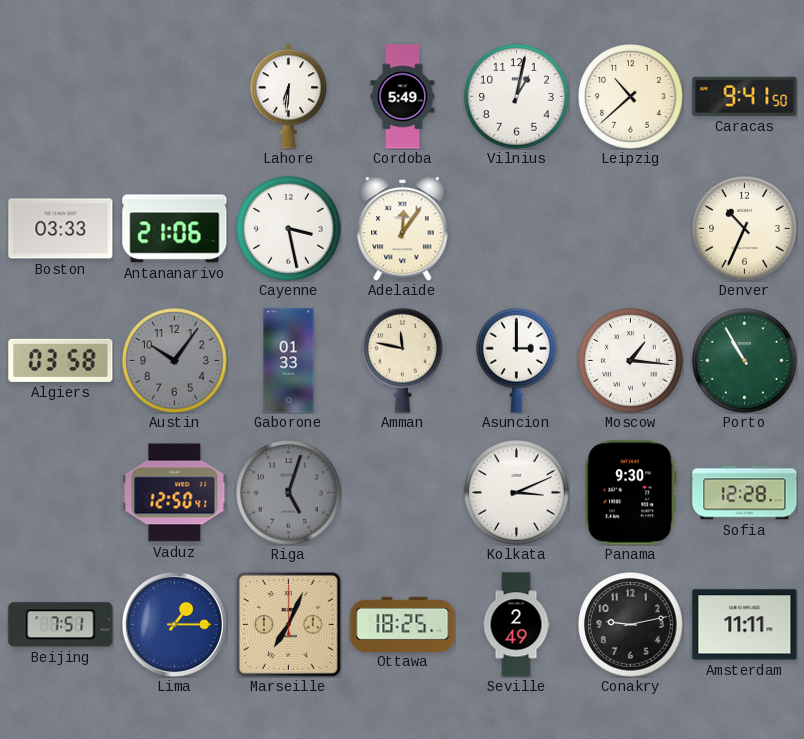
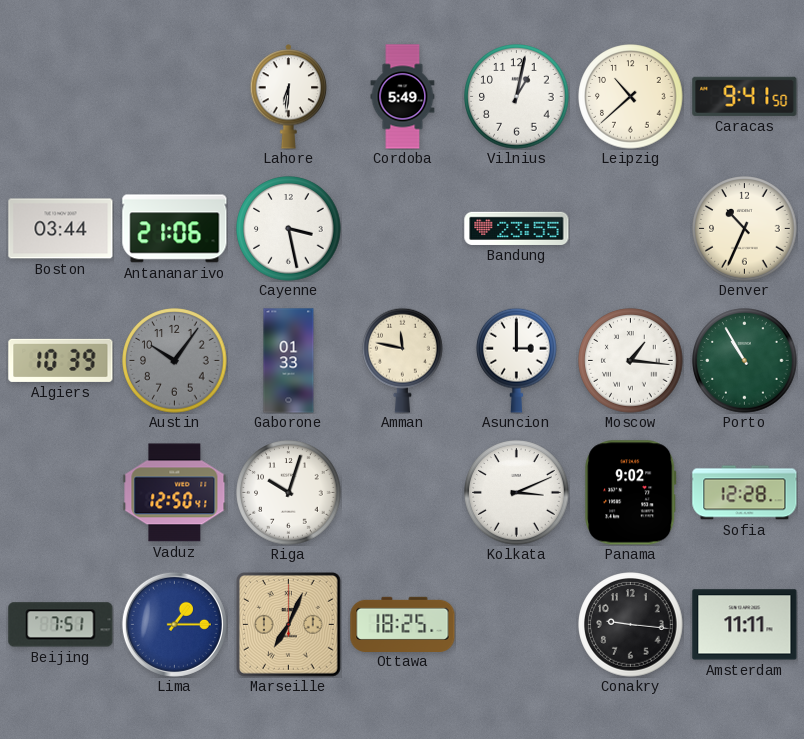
Boston: 03:33 -> 03:44
Adelaide: 12:06 -> none
Bandung: none -> 23:55
Algiers: 03:58 -> 10:39
Riga: 5:03 -> 10:03
Riga dial: grey -> white
Panama: 9:30 -> 9:02
Seville: 2:49 -> none
Conakry: 9:13 -> 9:16
